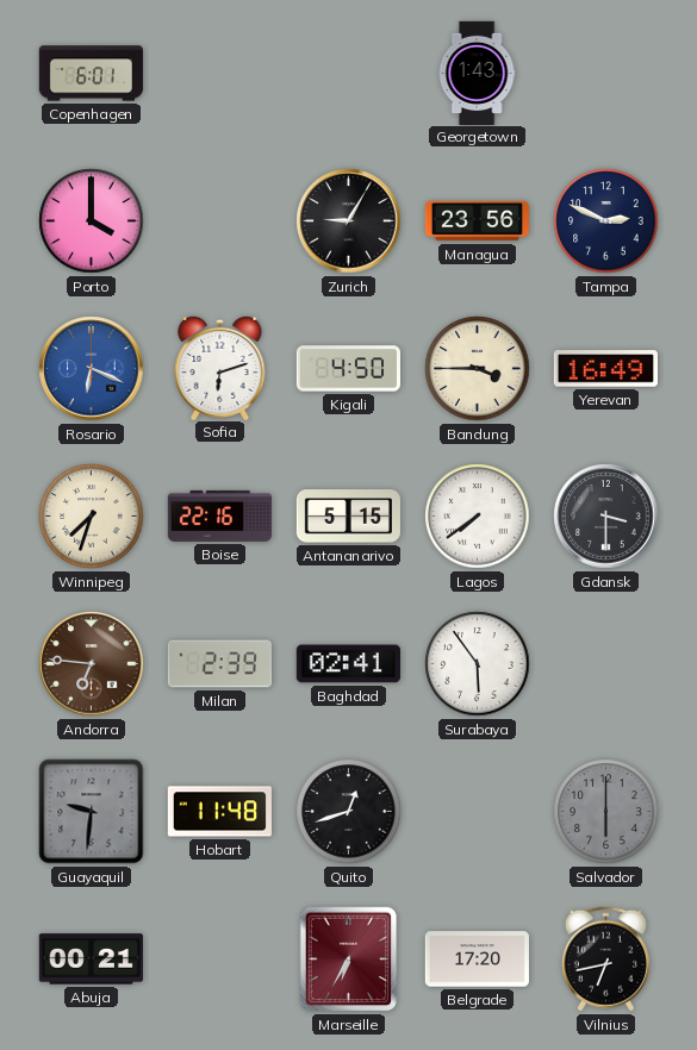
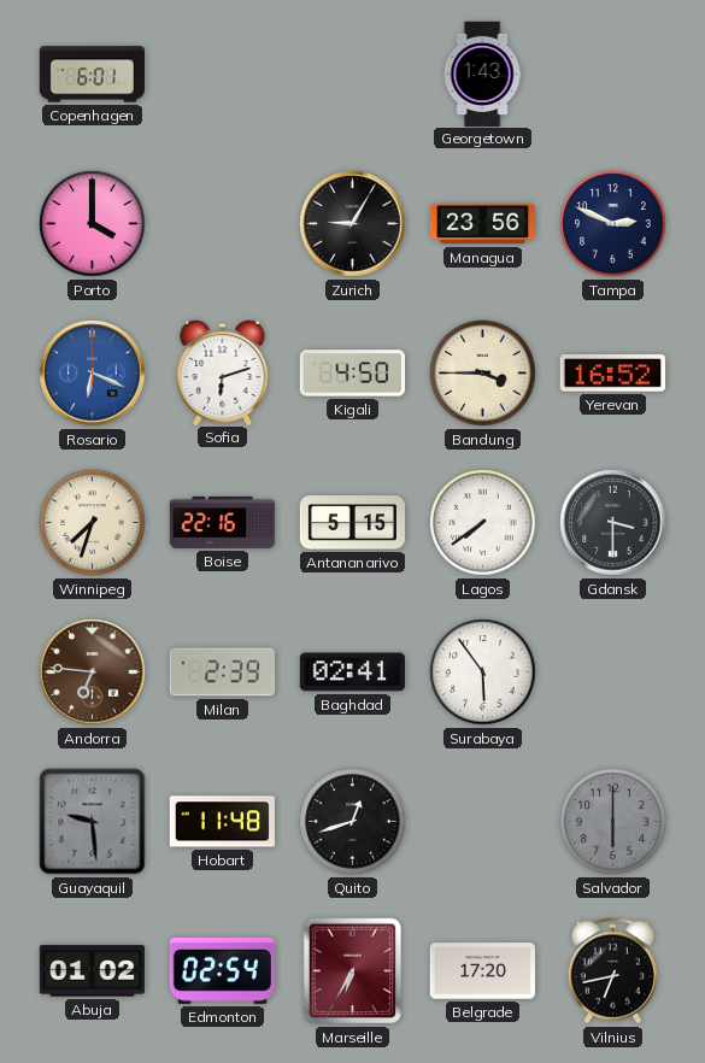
Yerevan: 16:49 -> 16:52
Guayaquil: 9:31 -> 9:29
Abuja: 00:21 -> 01:02
Edmonton: none -> 02:54
